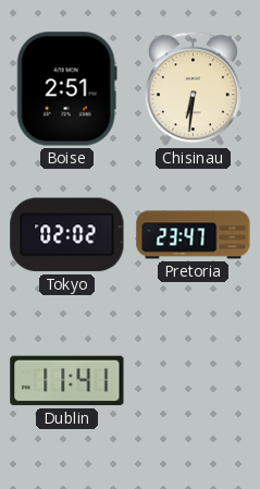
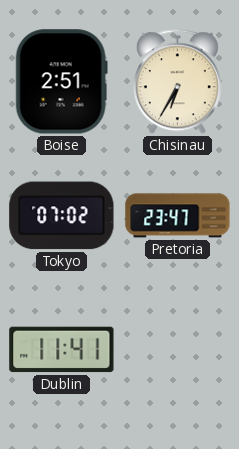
Chisinau: 6:31 -> 6:35
Tokyo: 02:02 -> 07:02
